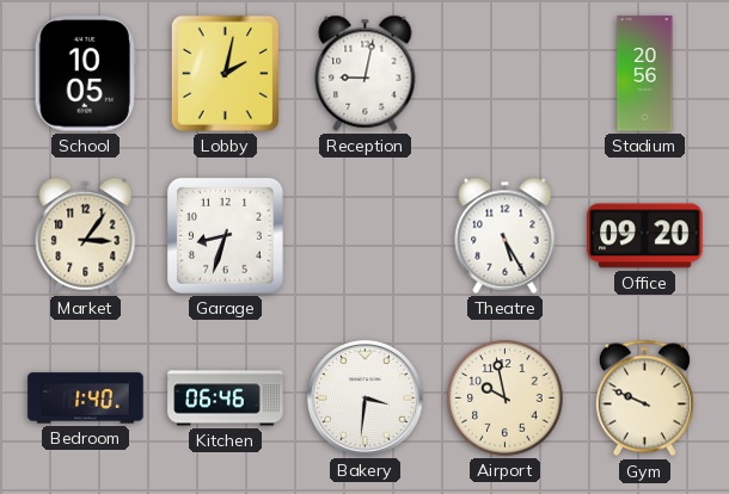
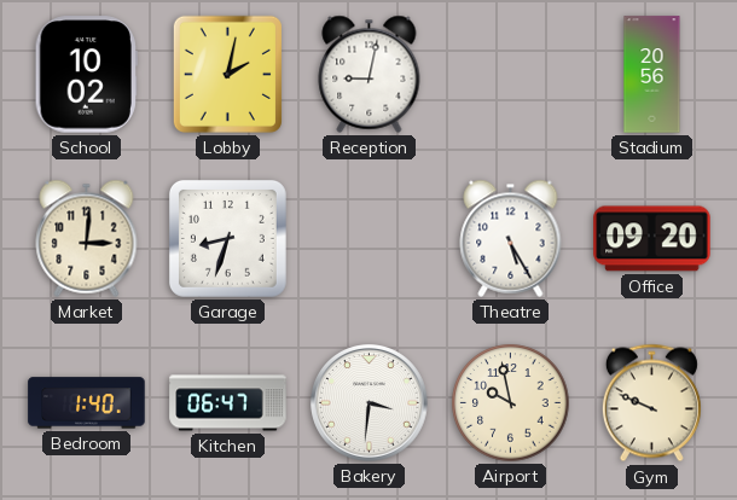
School: 10:05 -> 10:02
Market: 3:06 -> 3:01
Kitchen: 06:46 -> 06:47
